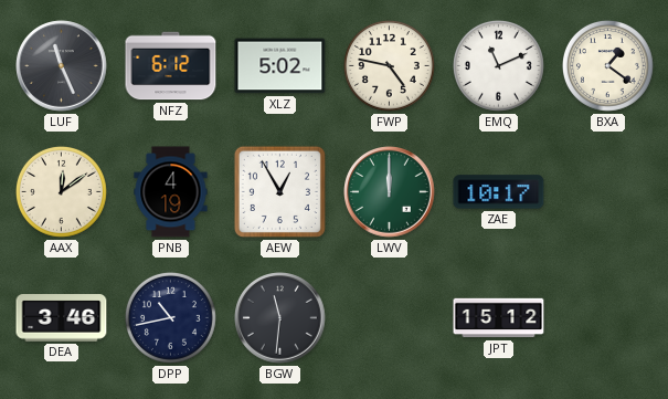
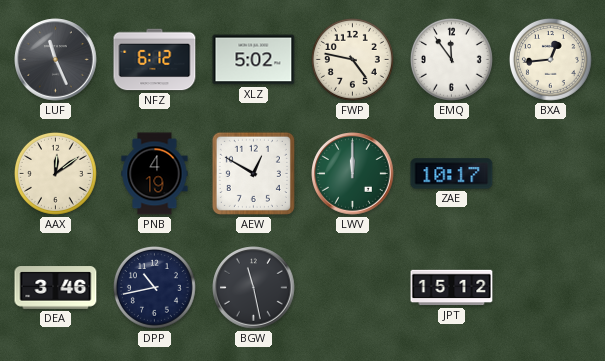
EMQ: 11:11 -> 11:54
BXA: 1:21 -> 12:44
AEW: 12:55 -> 12:50
BGW: 11:31 -> 11:28
